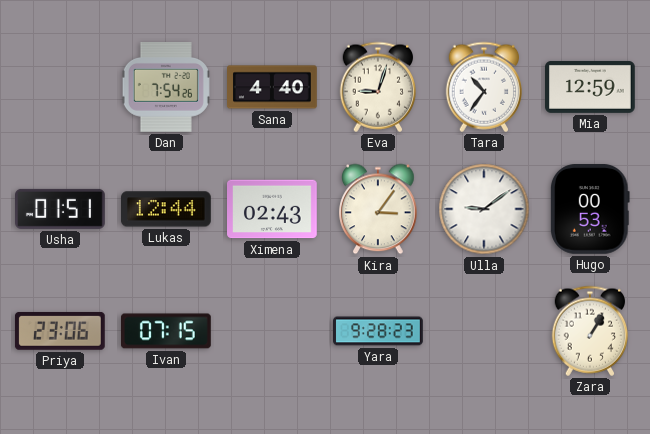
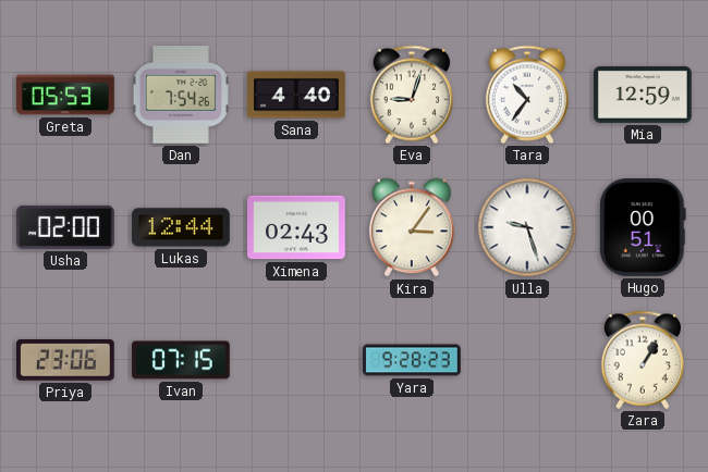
Greta: none -> 05:53
Usha: 01:51 -> 02:00
Ulla: 9:09 -> 9:27
Hugo: 00:53 -> 00:51
